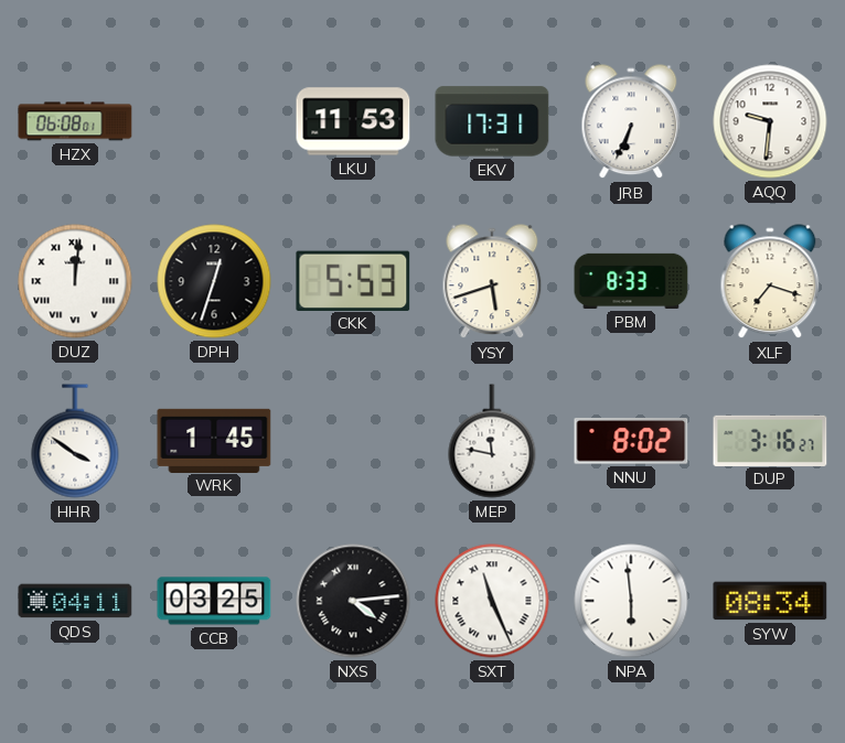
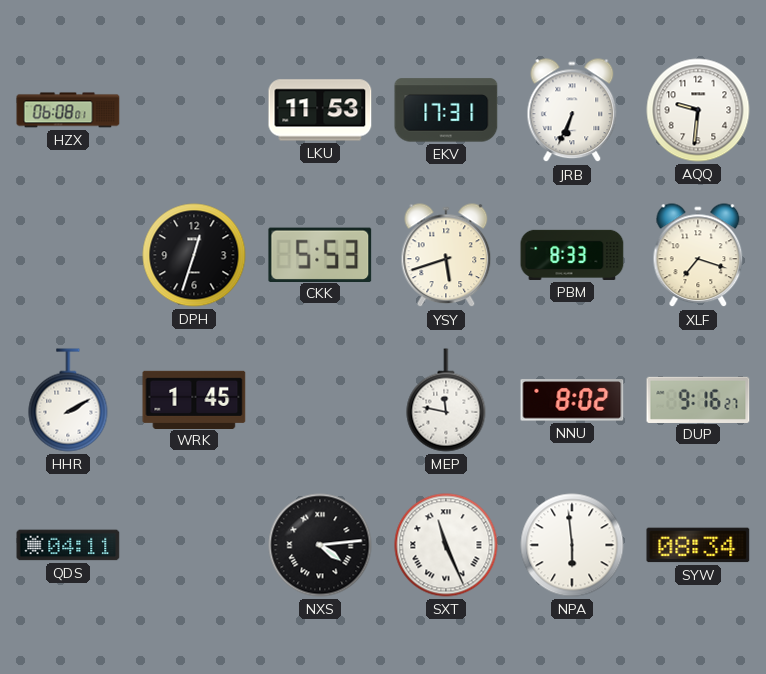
DUZ: 12:01 -> none
HHR: 3:51 -> 2:10
DUP: 3:16 -> 9:16
CCB: 03:25 -> none
